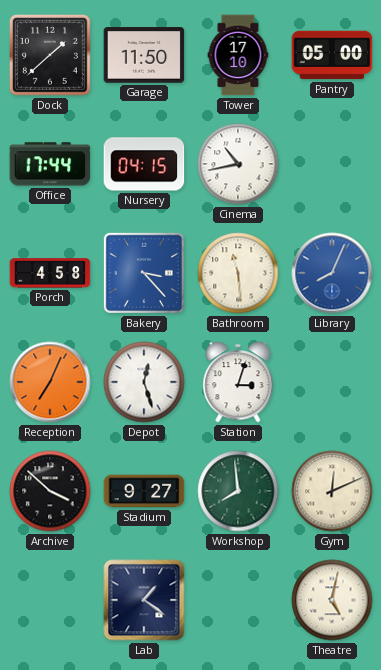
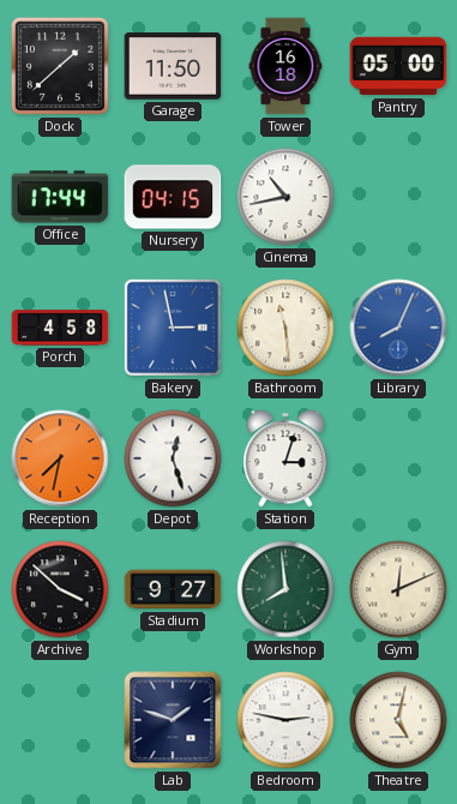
Tower: 17:10 -> 16:18
Bakery: 3:23 -> 2:58
Reception: 7:04 -> 7:32
Lab: 1:21 -> 1:48
Bedroom: none -> 2:47
